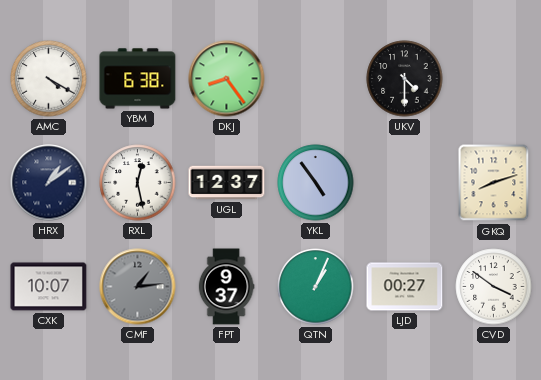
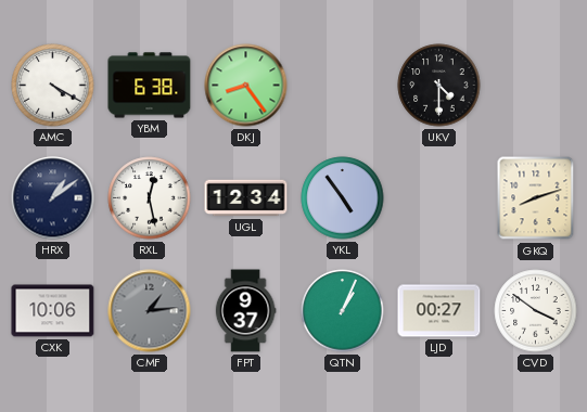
UGL: 12:37 -> 12:34
CXK: 10:07 -> 10:06
